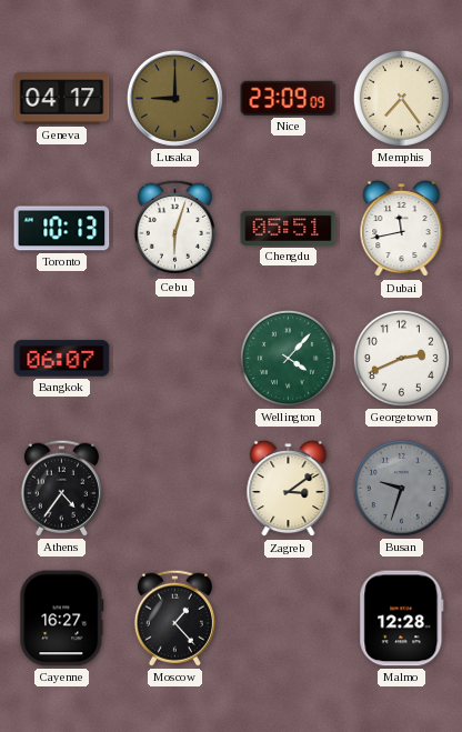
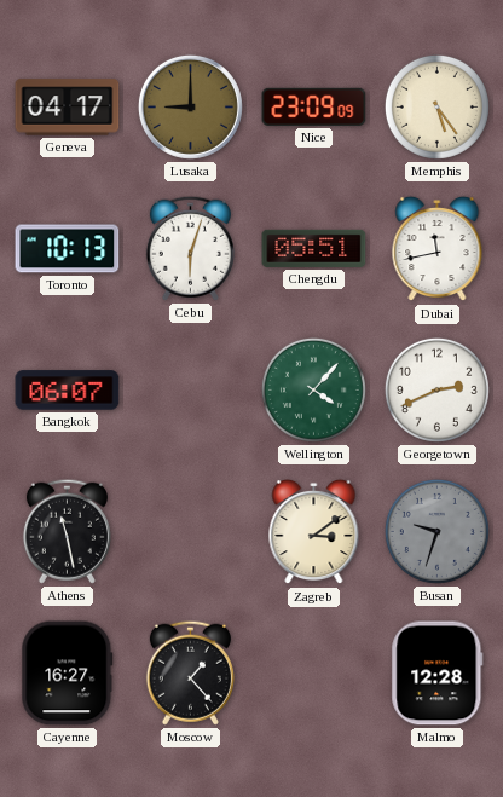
Memphis: 7:24 -> 5:24
Athens: 4:36 -> 11:28
